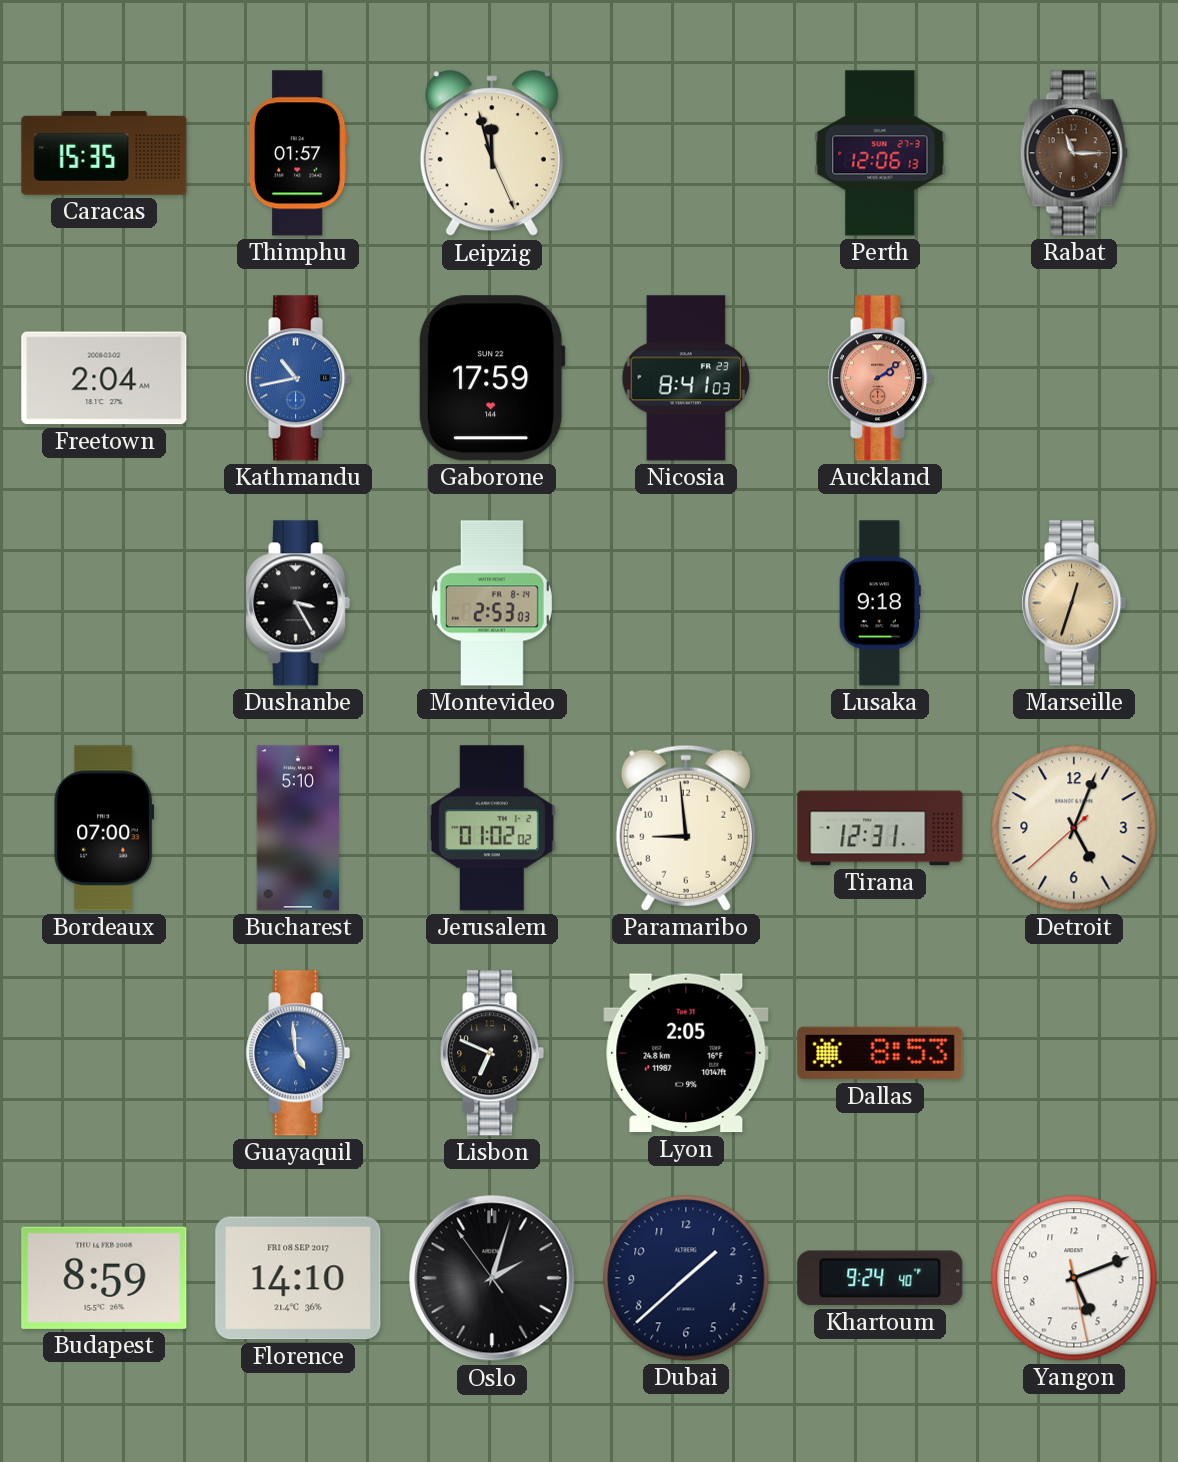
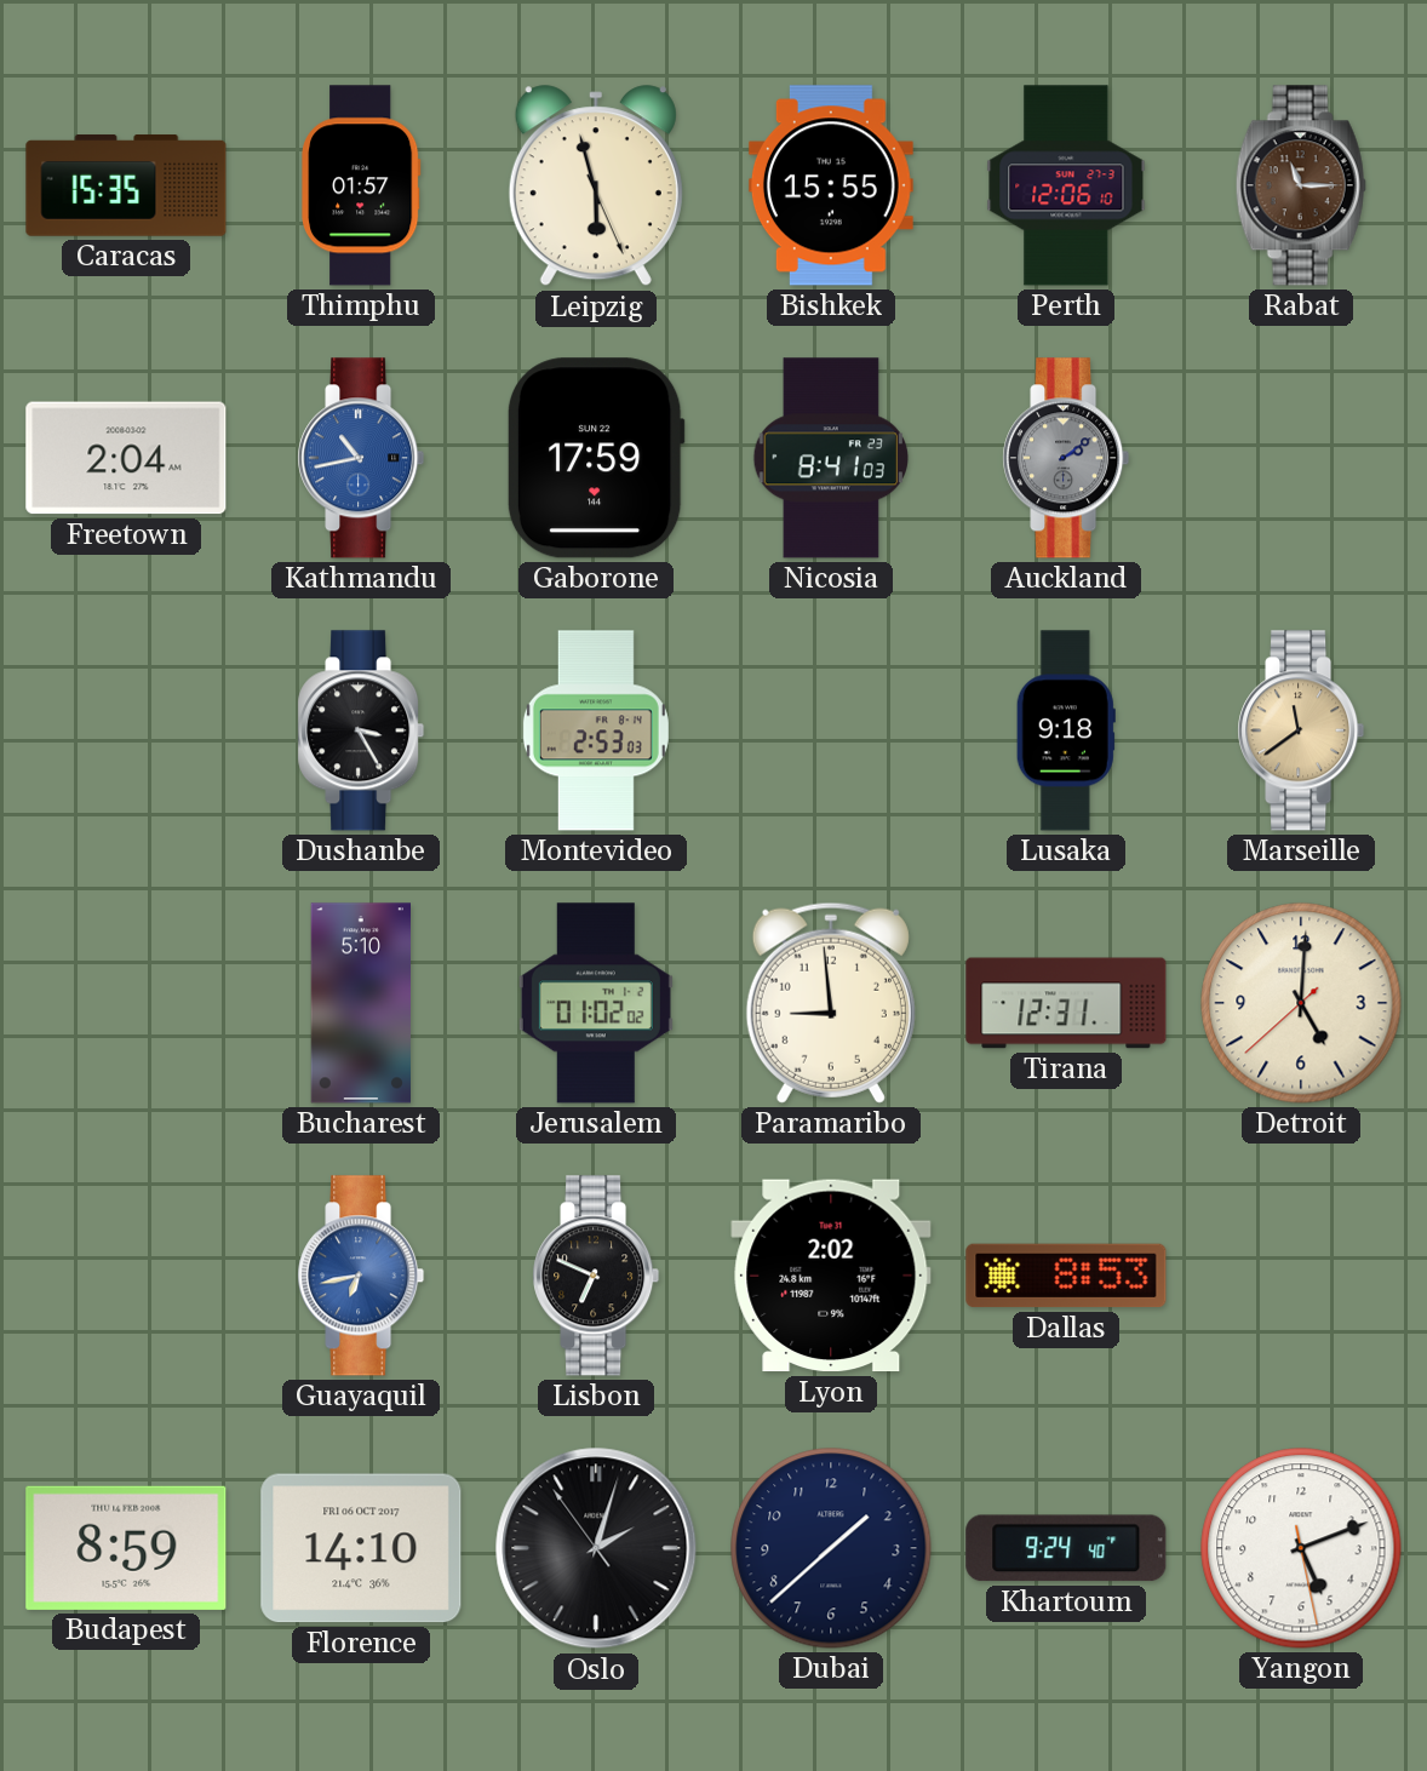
Leipzig: 11:57 -> 5:57
Bishkek: none -> 15:55
Perth: 12:06:13 -> 12:06:10
Auckland dial: salmon -> grey
Marseille: 12:33 -> 11:39
Bordeaux: 07:00 -> none
Detroit: 5:03 -> 5:00
Guayaquil: 4:59 -> 6:43
Lyon: 2:05 -> 2:02
Florence date: FRI 08 SEP 2017 -> FRI 06 OCT 2017
